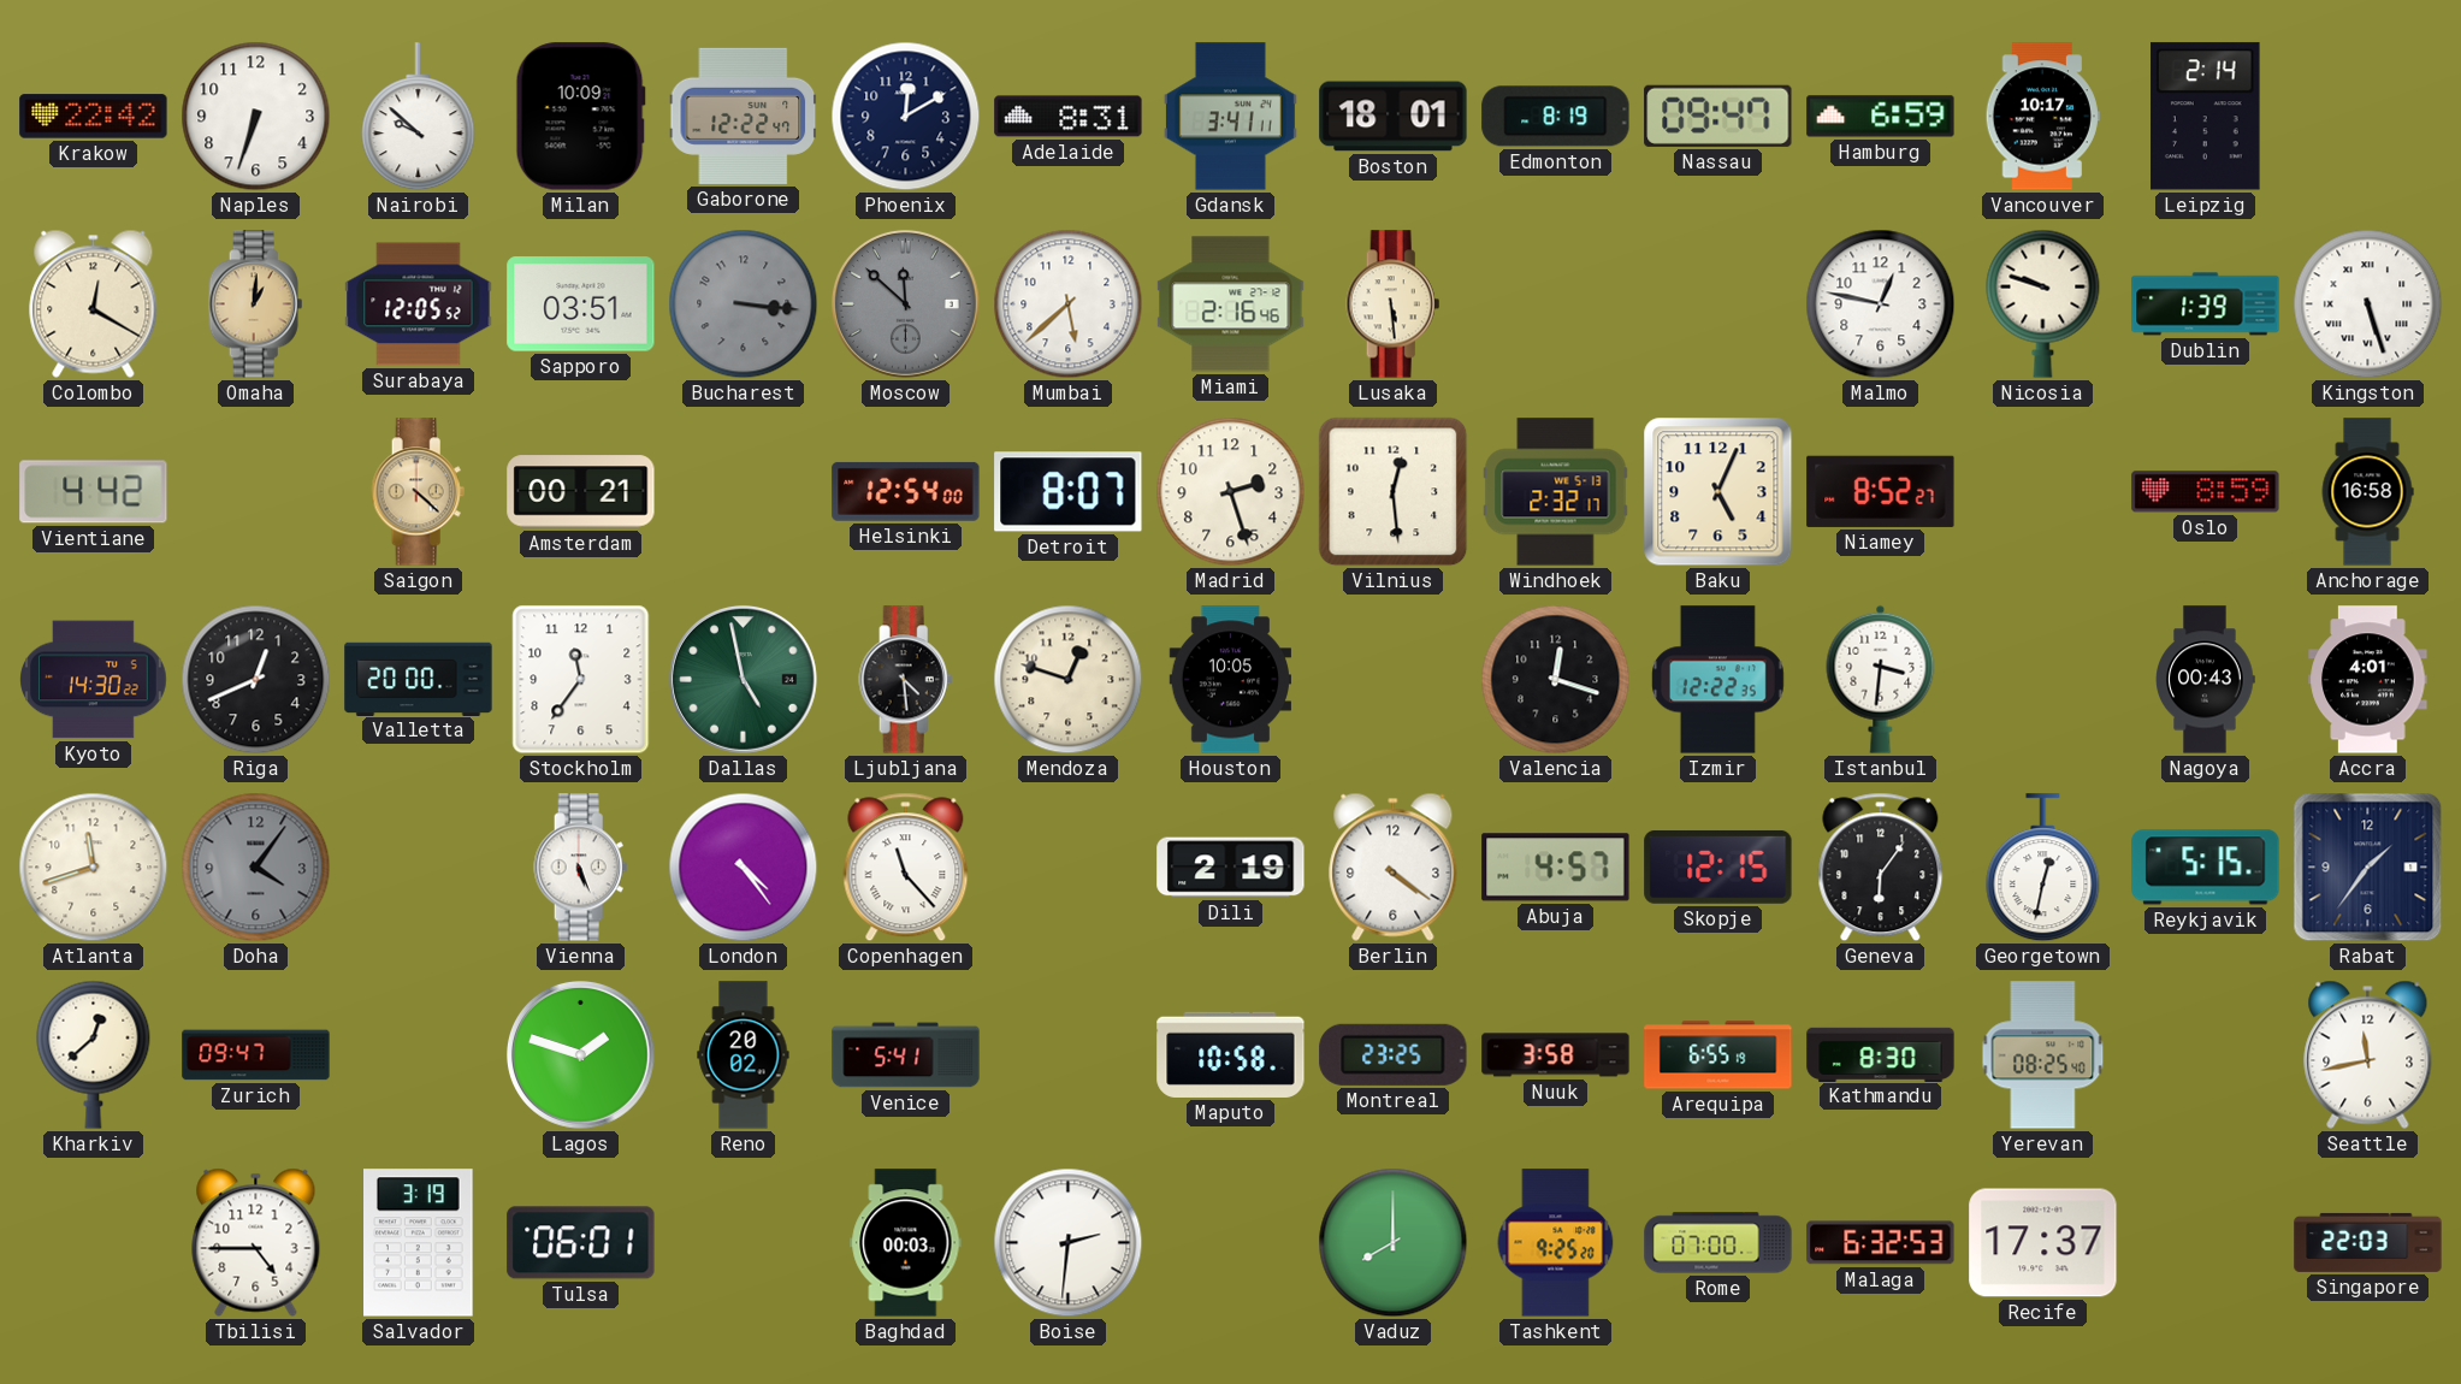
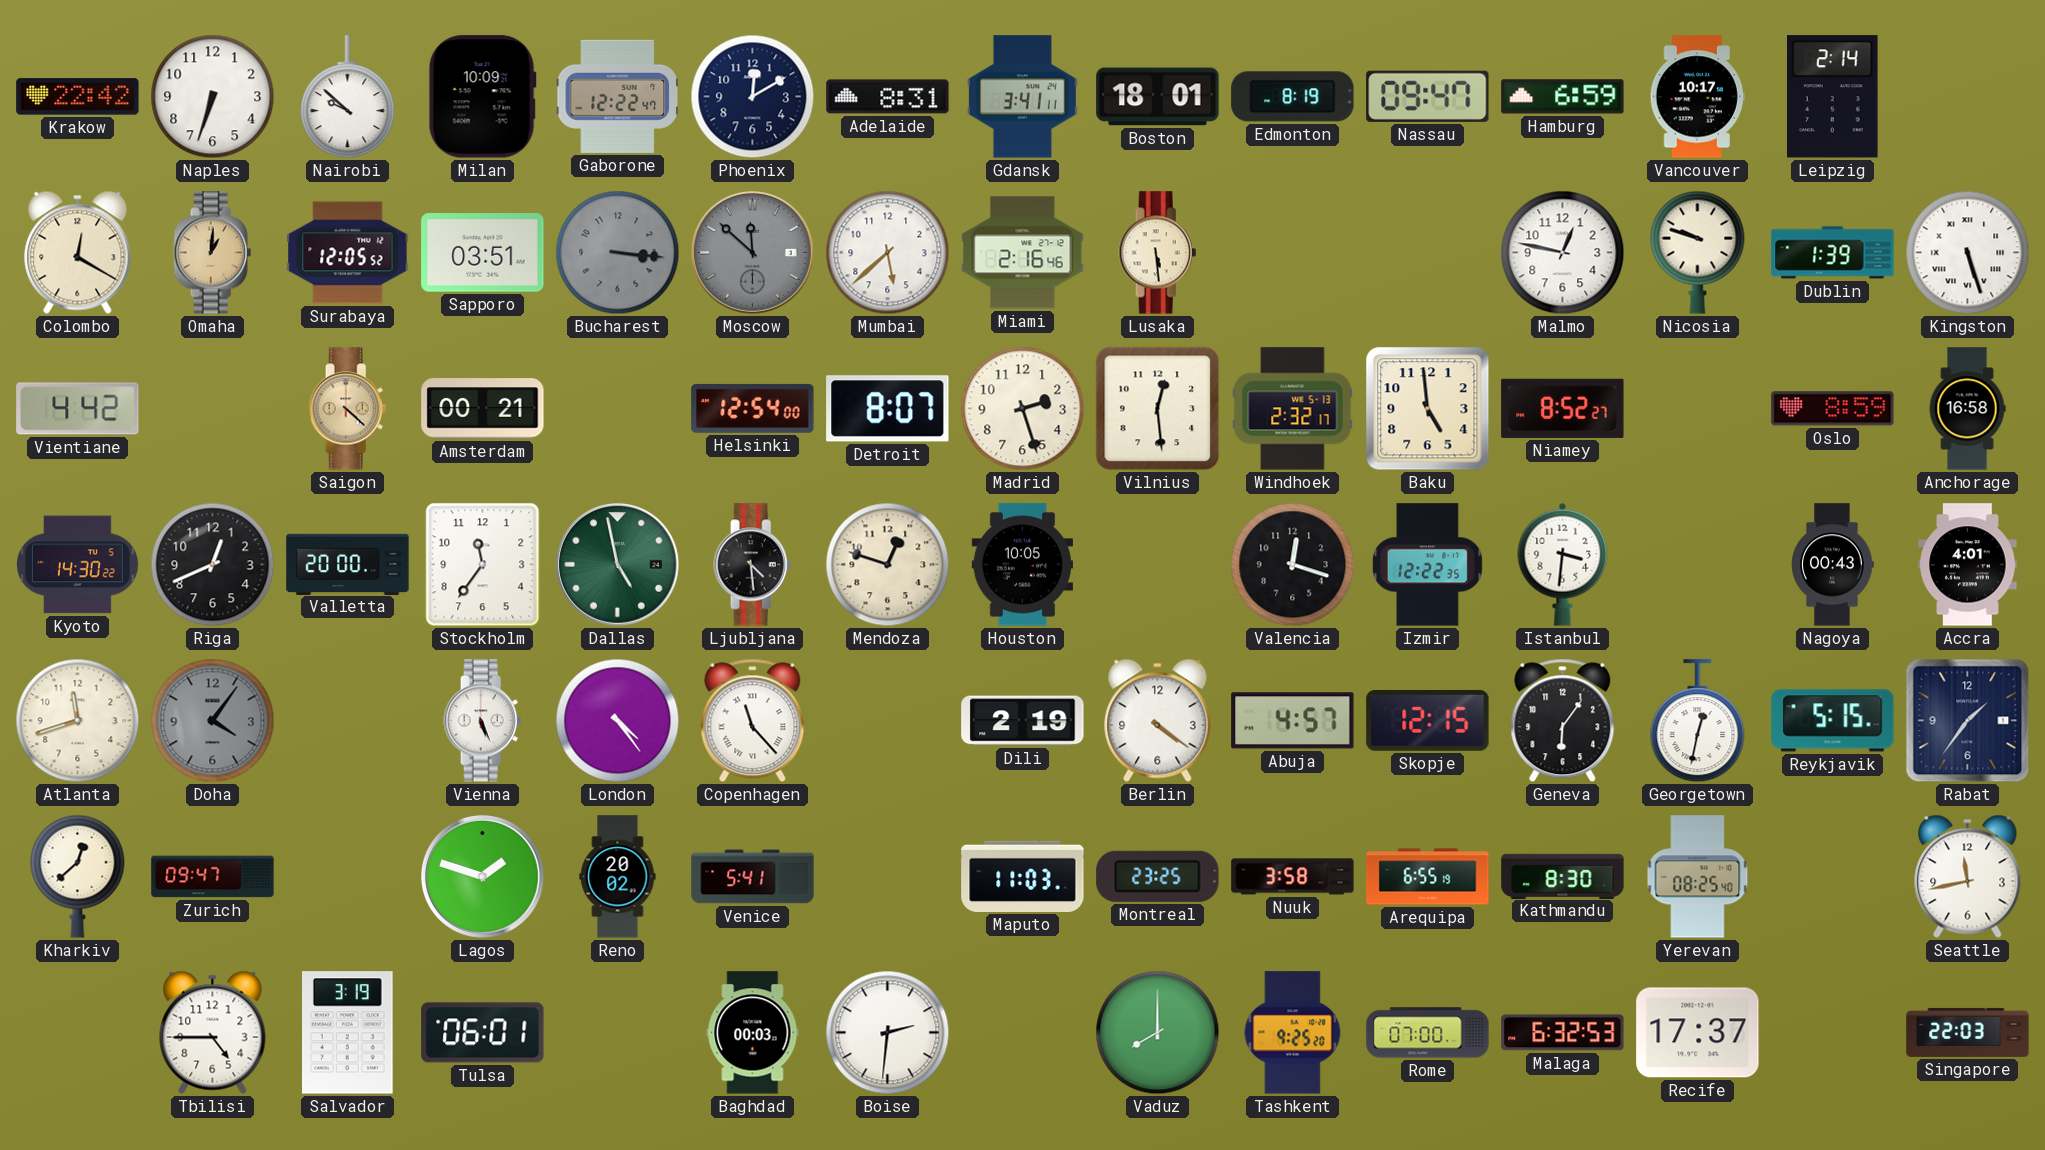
Baku: 5:04 -> 4:59
Maputo: 10:58 -> 11:03
